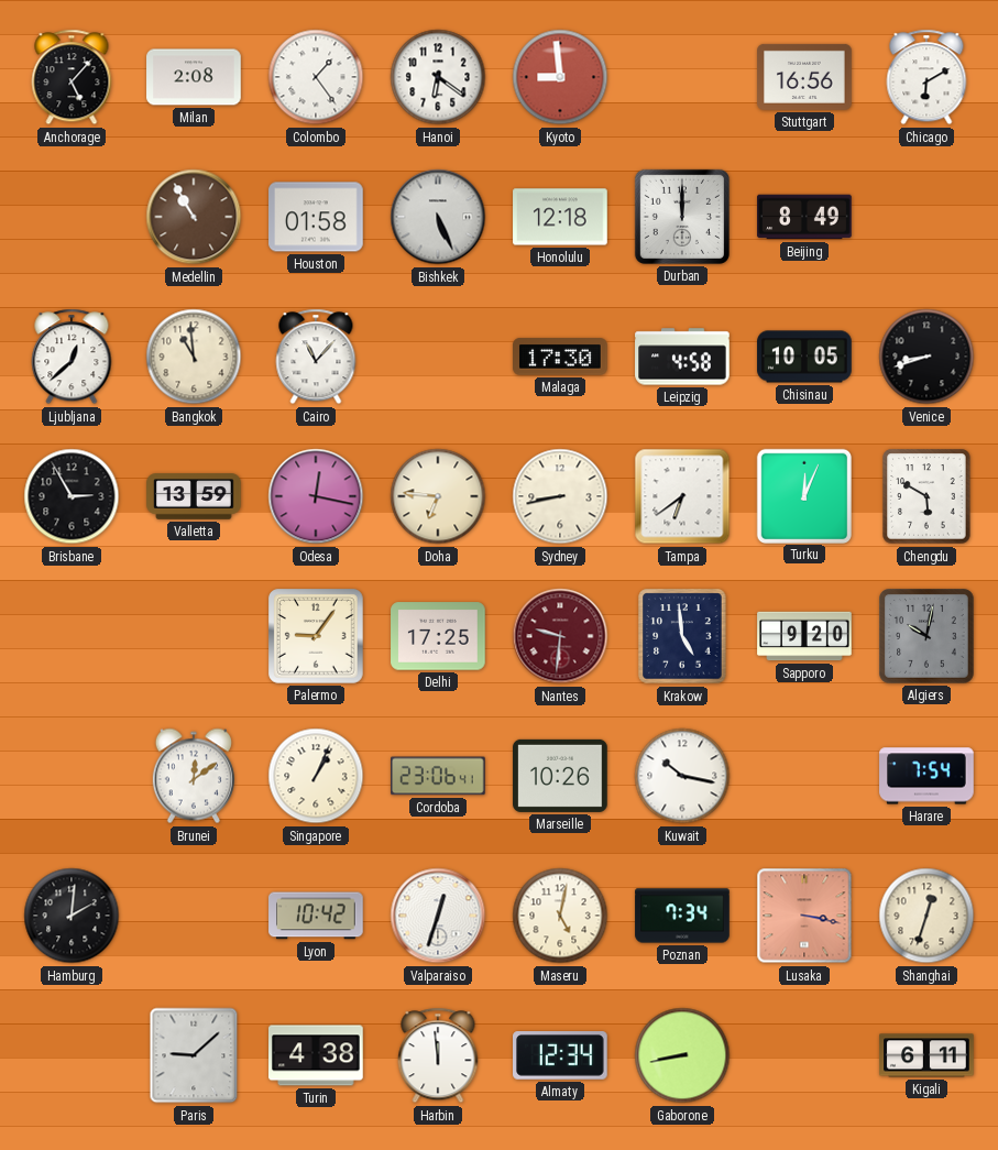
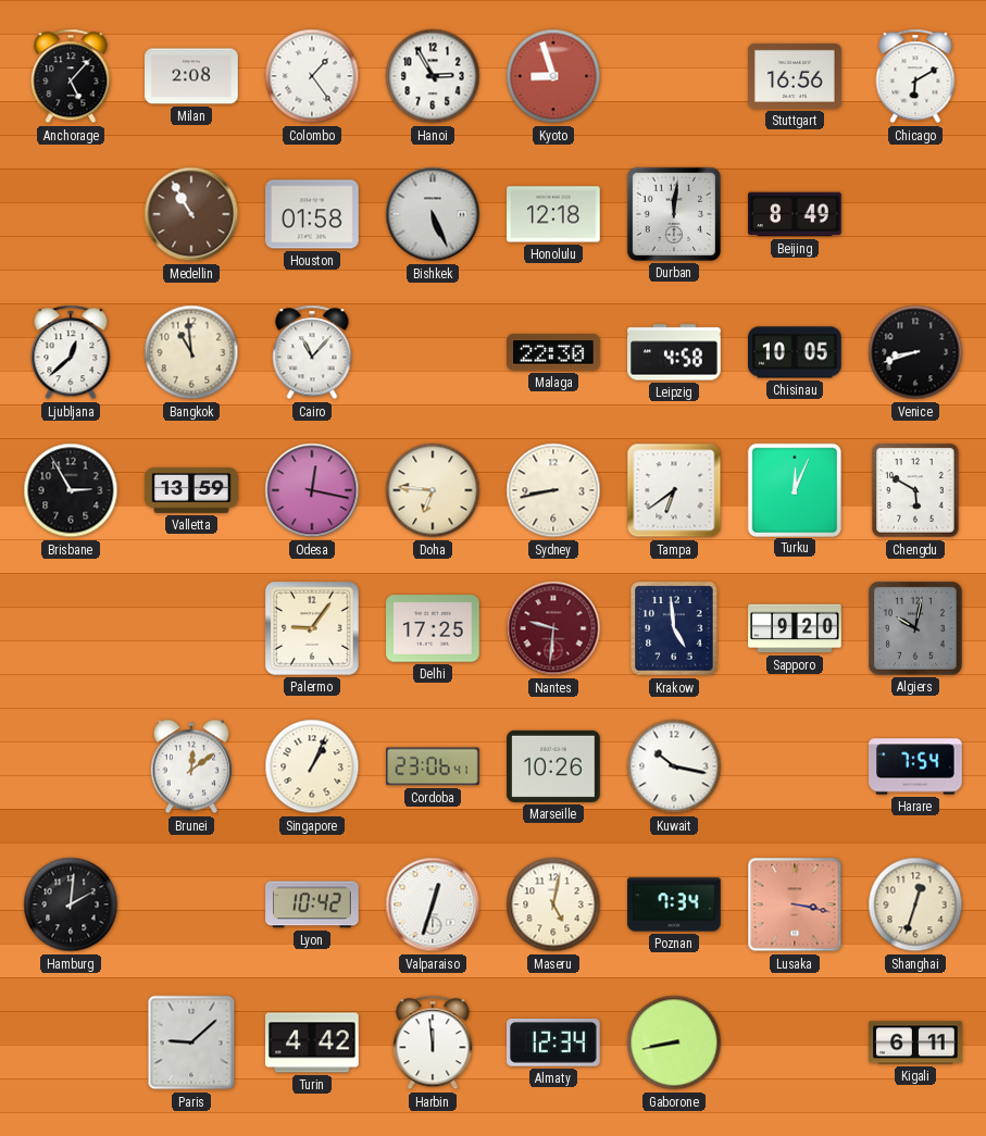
Hanoi: 6:21 -> 2:55
Kyoto: 8:59 -> 8:57
Durban: 12:00 -> 12:01
Malaga: 17:30 -> 22:30
Turin: 4:38 -> 4:42
